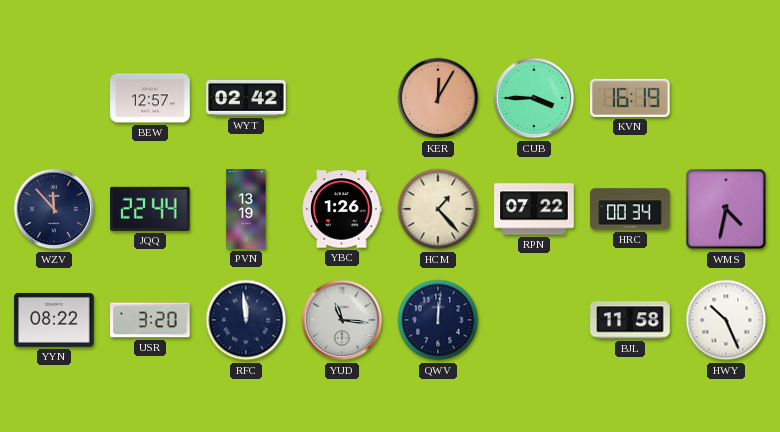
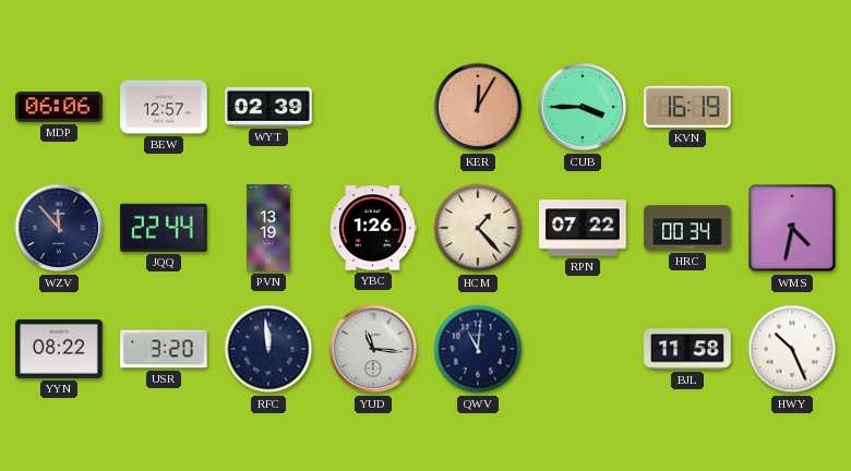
MDP: none -> 06:06
WYT: 02:42 -> 02:39
QWV: 12:01 -> 11:01
